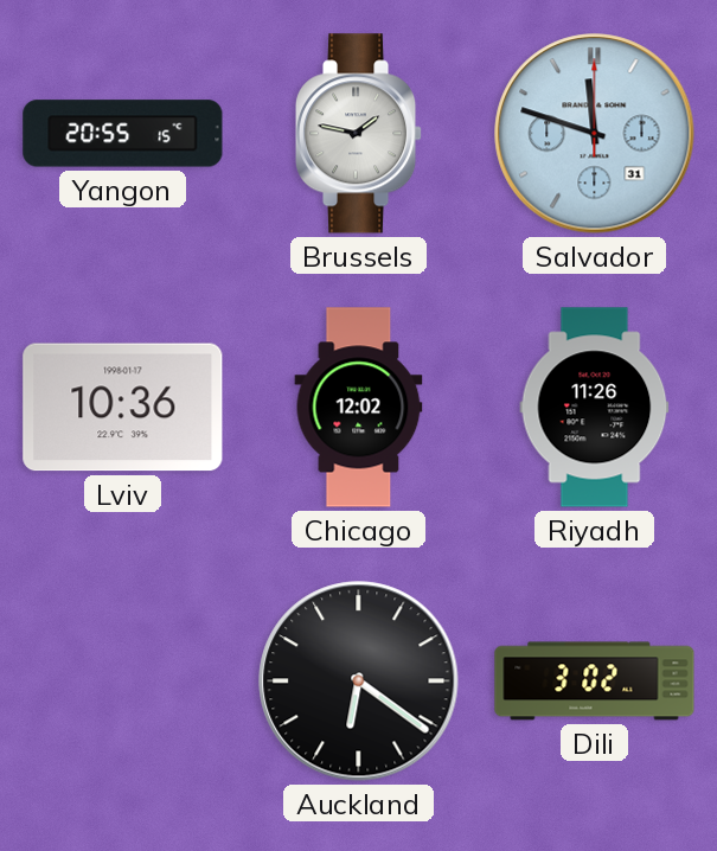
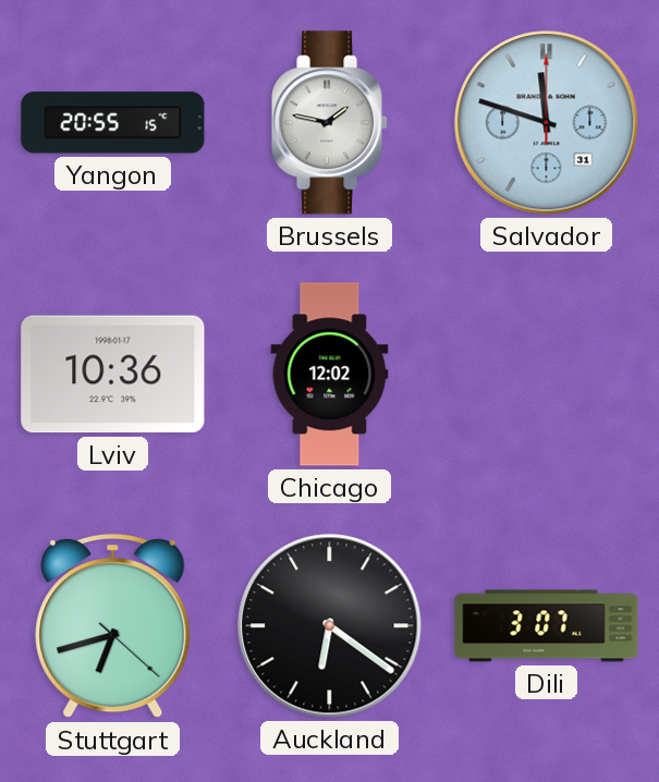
Riyadh: 11:26 -> none
Stuttgart: none -> 6:42
Dili: 3:02 -> 3:07
